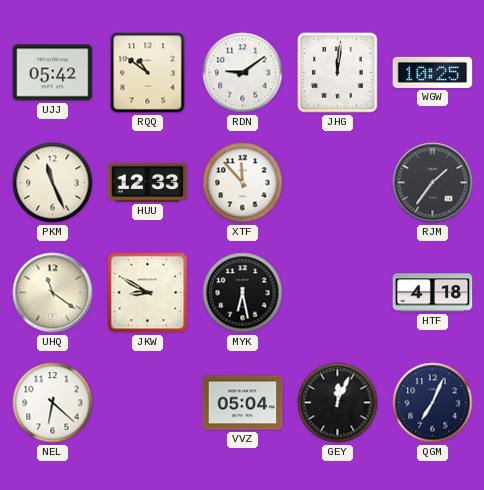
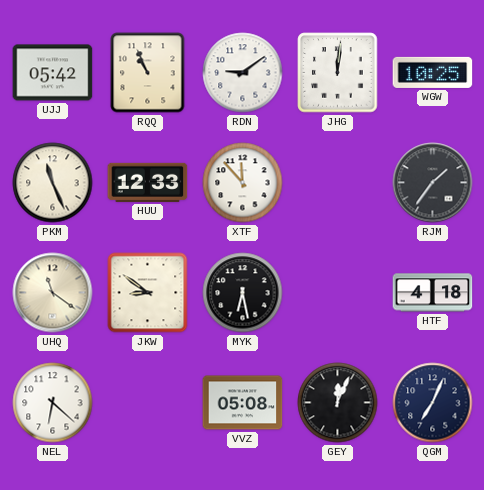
RQQ: 10:51 -> 10:56
JKW: 8:50 -> 8:51
VVZ: 05:04 -> 05:08
